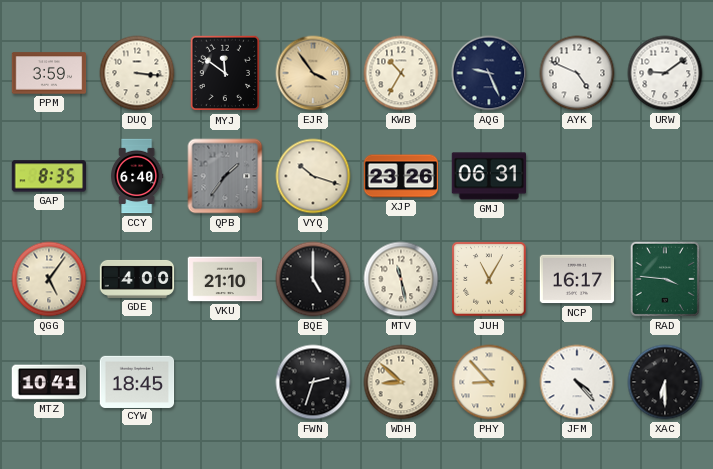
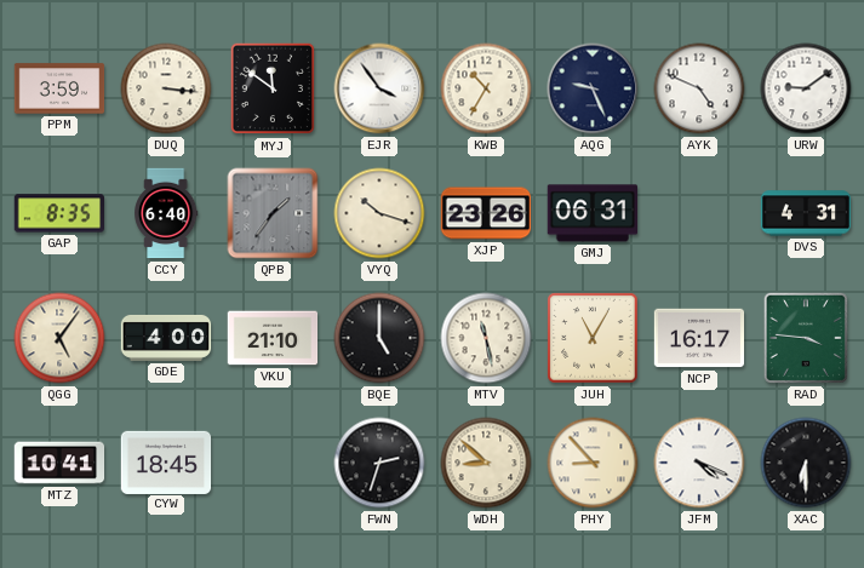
EJR dial: champagne -> white
DVS: none -> 4:31
JFM: 4:23 -> 4:19
